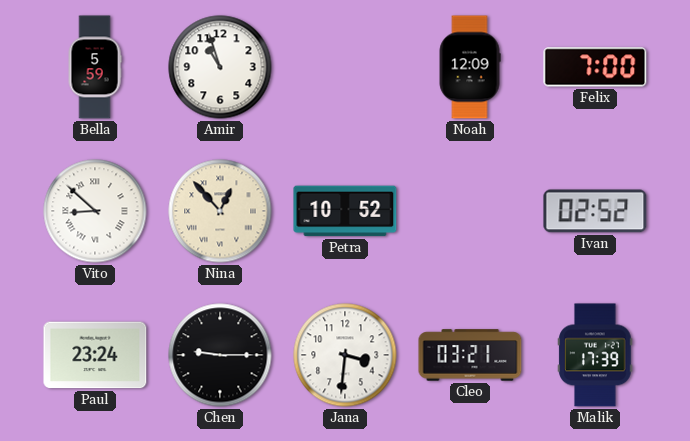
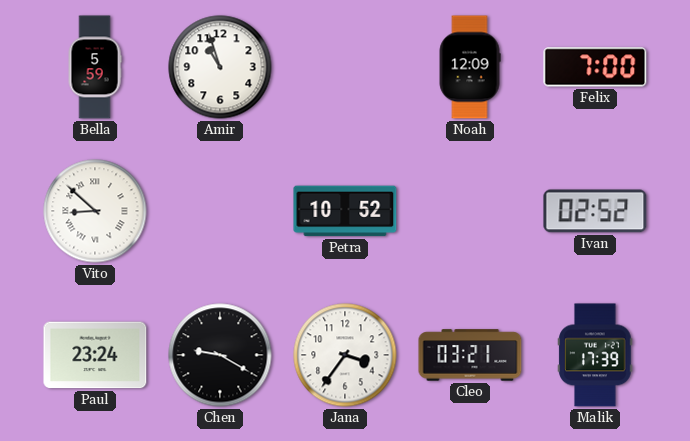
Nina: 12:53 -> none
Chen: 9:15 -> 9:20
Jana: 3:31 -> 3:36
